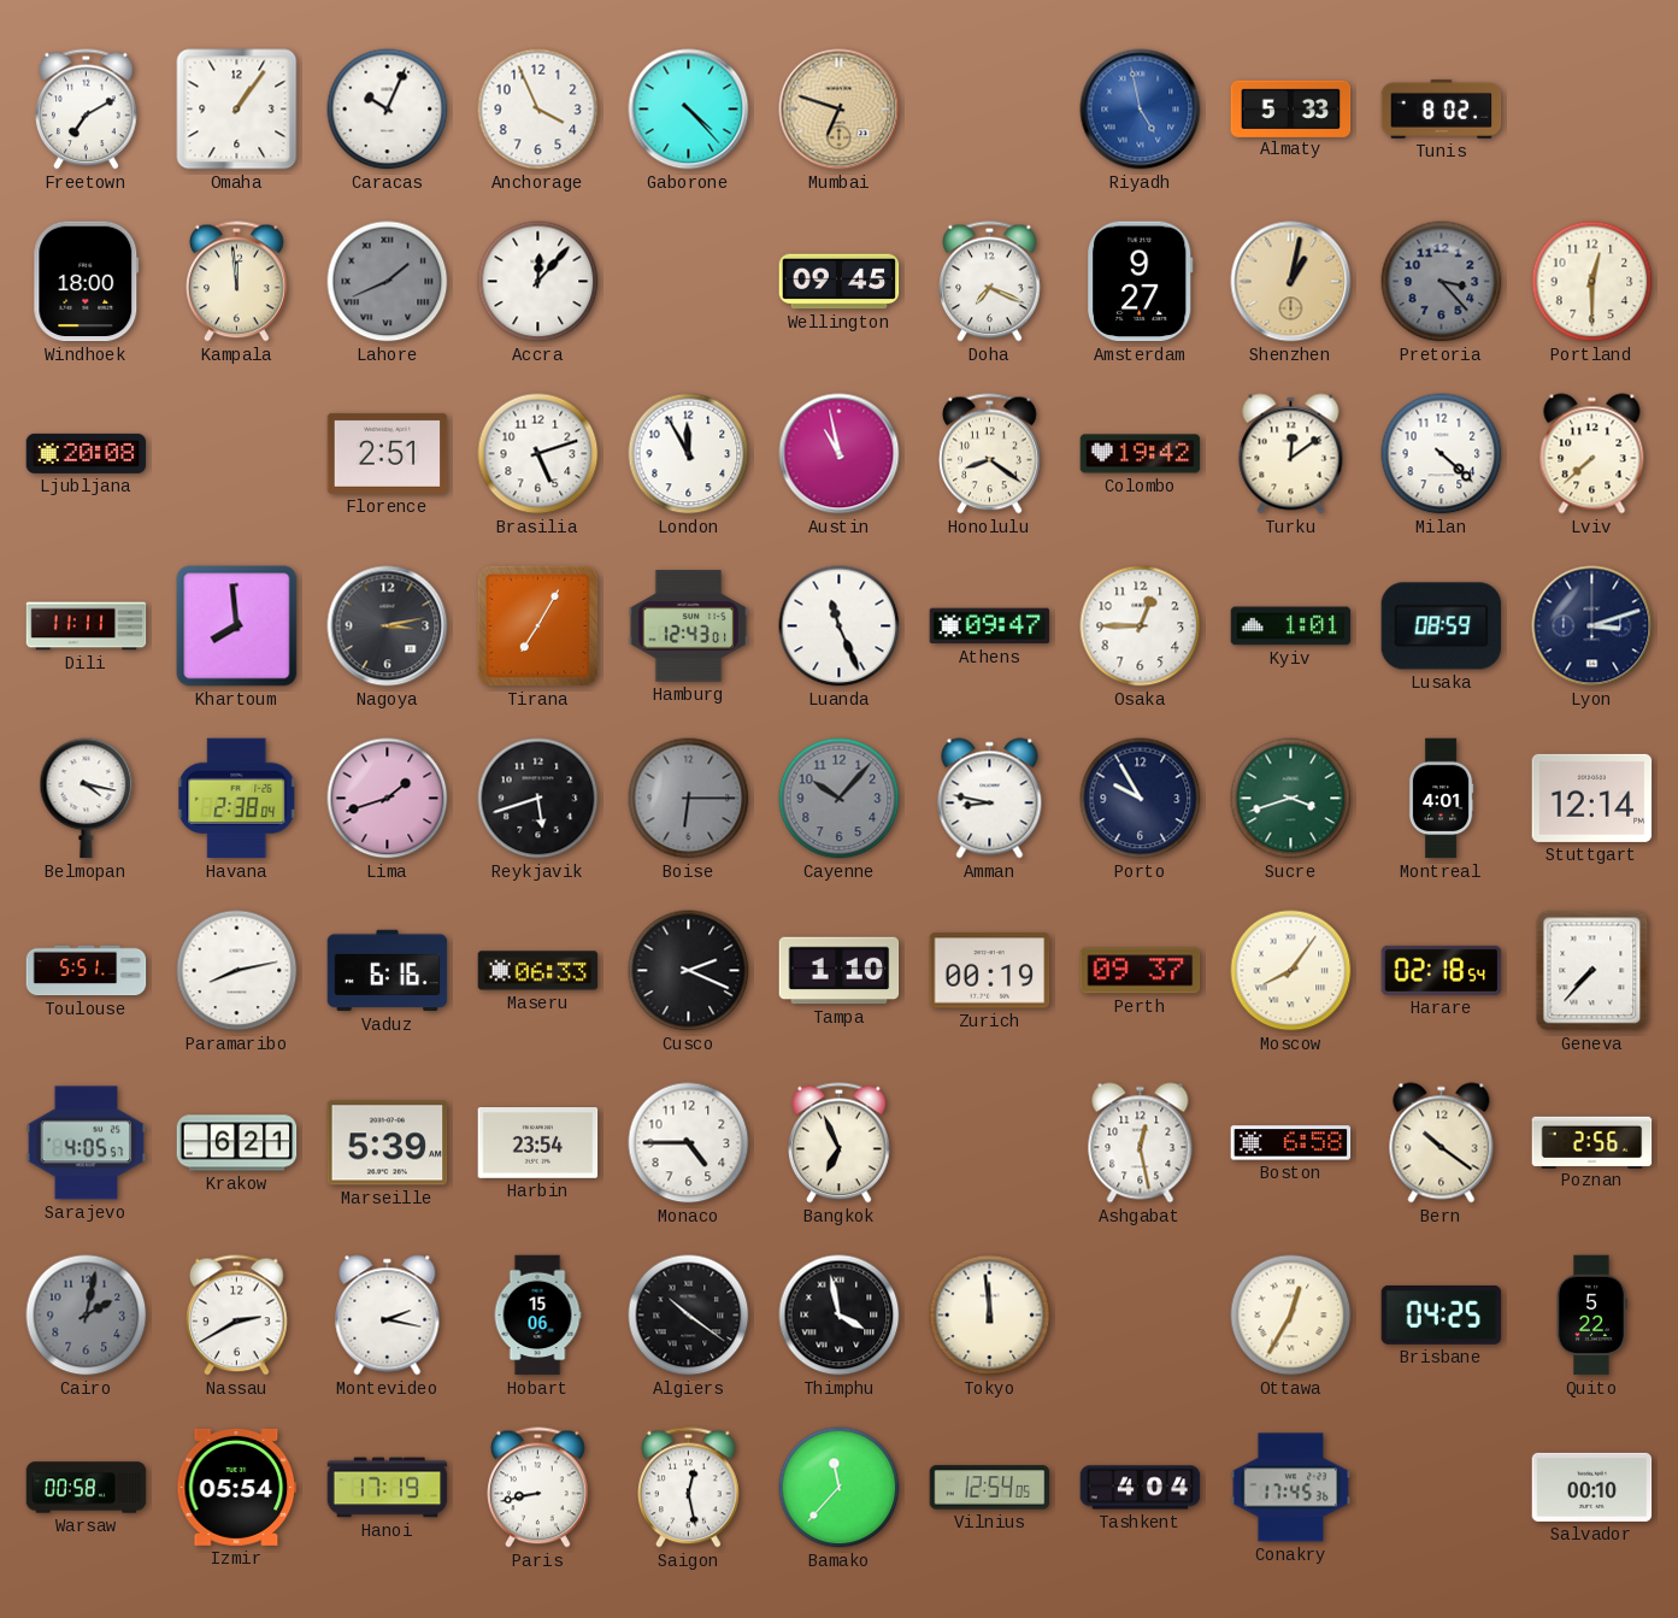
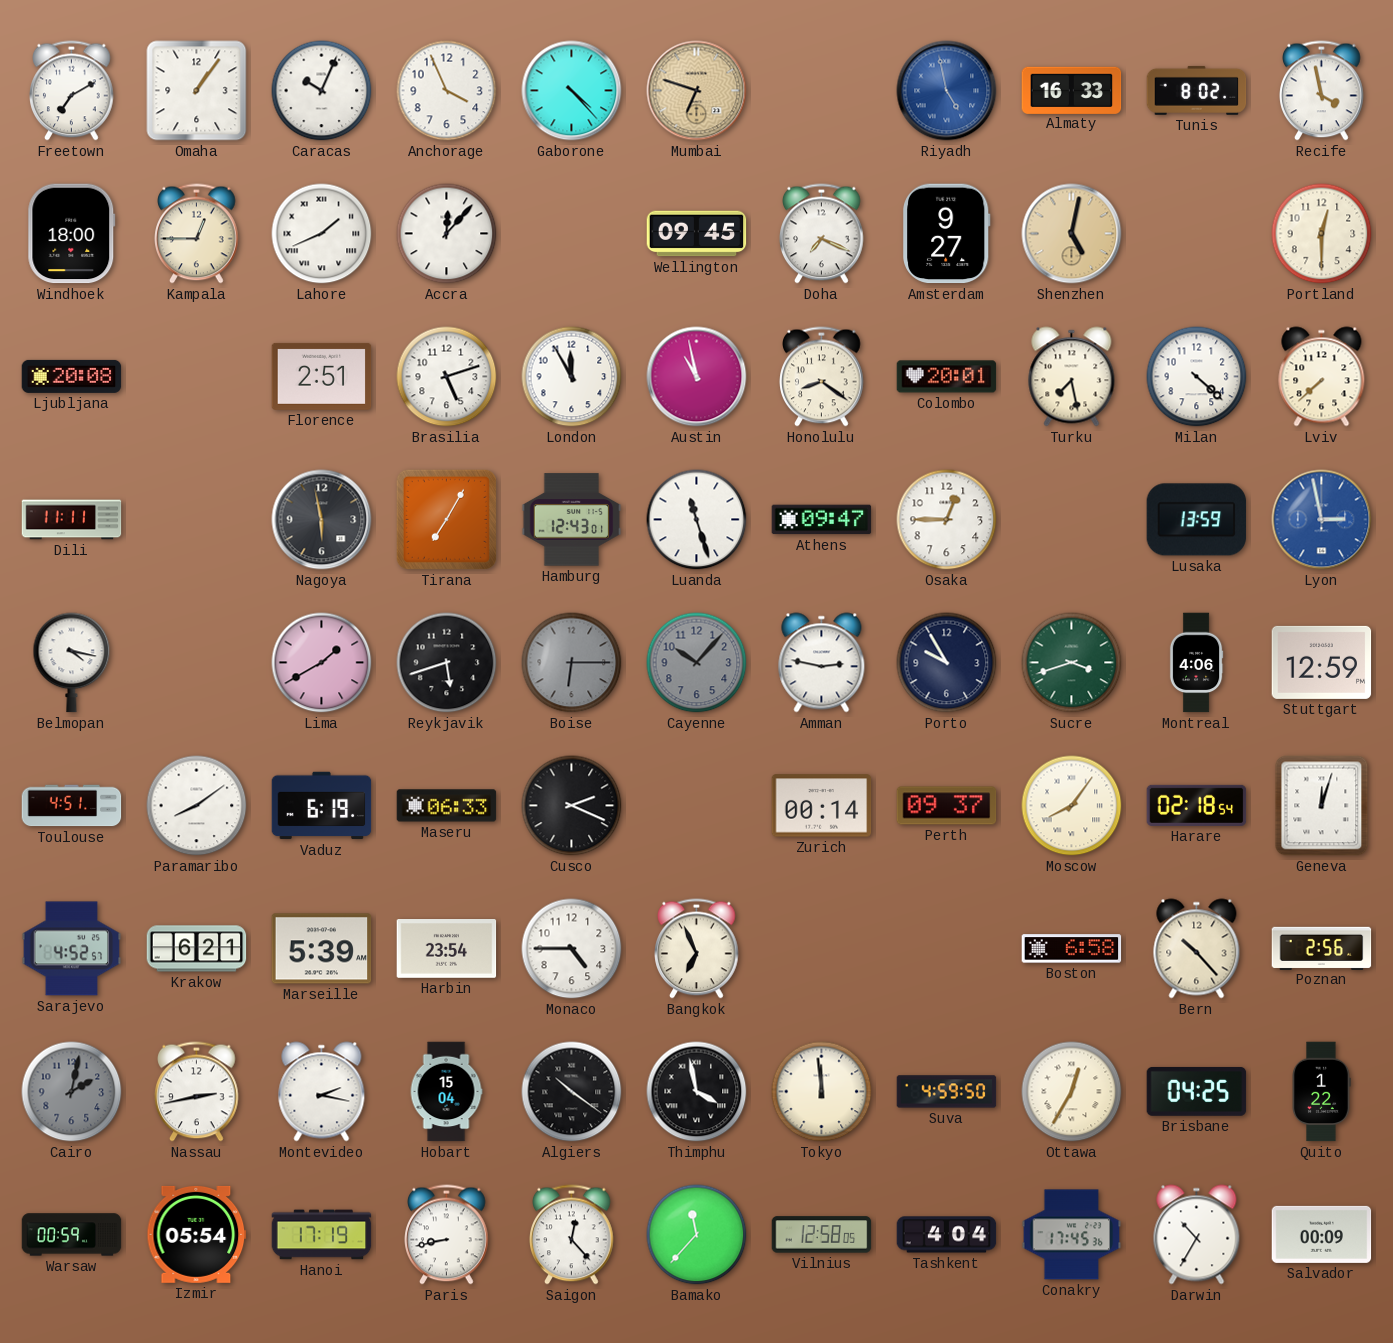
Almaty: 5:33 -> 16:33
Recife: none -> 3:58
Kampala: 11:59 -> 12:45
Lahore dial: grey -> white
Shenzhen: 1:02 -> 5:02
Pretoria: 3:23 -> none
Colombo: 19:42 -> 20:01
Turku: 12:09 -> 7:28
Khartoum: 7:59 -> none
Nagoya: 3:13 -> 5:58
Luanda: 11:26 -> 11:27
Kyiv: 1:01 -> none
Lusaka: 08:59 -> 13:59
Lyon: 3:12 -> 2:58
Lyon dial: navy -> blue
Havana: 2:38 -> none
Lima: 1:42 -> 1:40
Amman: 8:47 -> 2:47
Montreal: 4:01 -> 4:06
Stuttgart: 12:14 -> 12:59
Toulouse: 5:51 -> 4:51
Paramaribo: 8:13 -> 8:09
Vaduz: 6:16 -> 6:19
Tampa: 1:10 -> none
Zurich: 00:19 -> 00:14
Geneva: 7:37 -> 12:03
Sarajevo: 4:05 -> 4:52
Ashgabat: 12:28 -> none
Bern: 10:21 -> 10:23
Nassau: 2:40 -> 2:43
Hobart: 15:06 -> 15:04
Suva: none -> 4:59
Quito: 5:22 -> 1:22
Warsaw: 00:58 -> 00:59
Saigon: 12:28 -> 12:23
Vilnius: 12:54 -> 12:58
Darwin: none -> 10:35
Salvador: 00:10 -> 00:09
